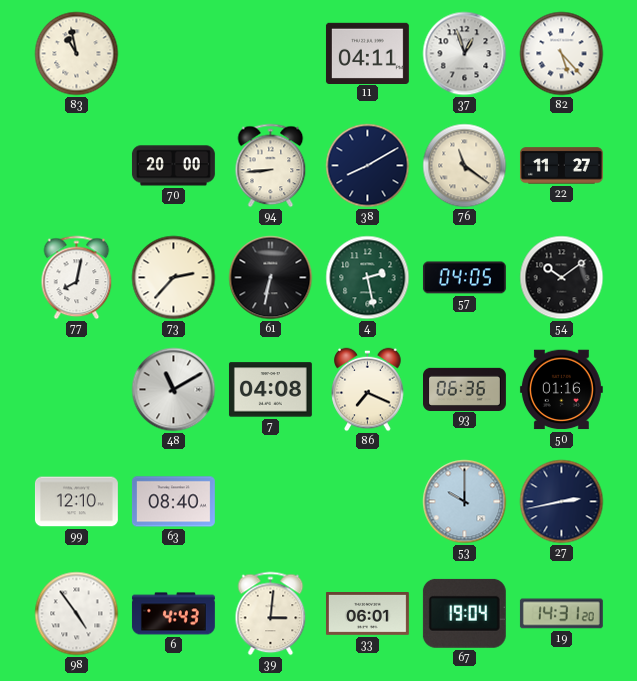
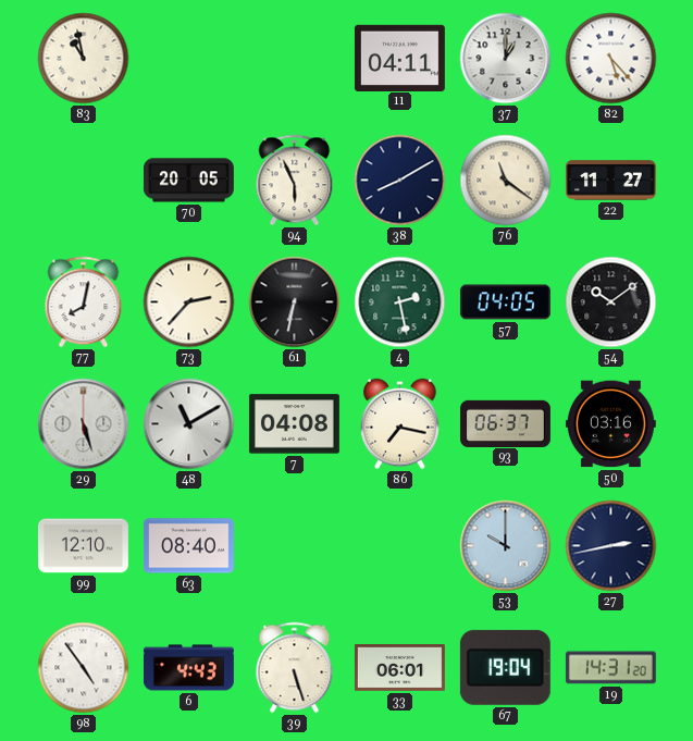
37: 12:57 -> 1:00
70: 20:00 -> 20:05
94: 8:44 -> 5:56
29: none -> 5:27
86: 7:19 -> 7:17
93: 06:36 -> 06:37
50: 01:16 -> 03:16
39: 3:01 -> 5:27
